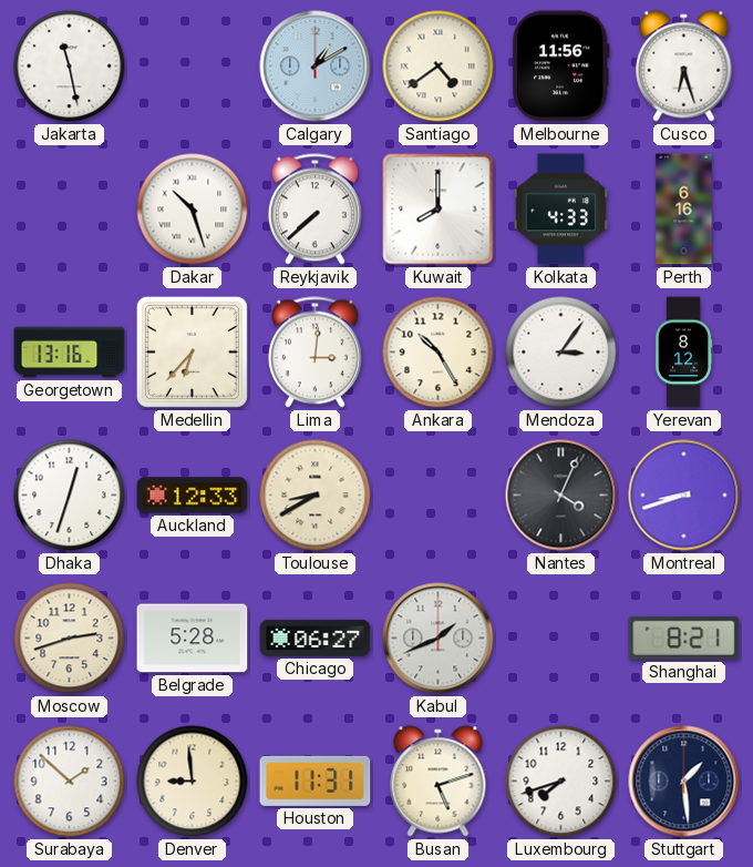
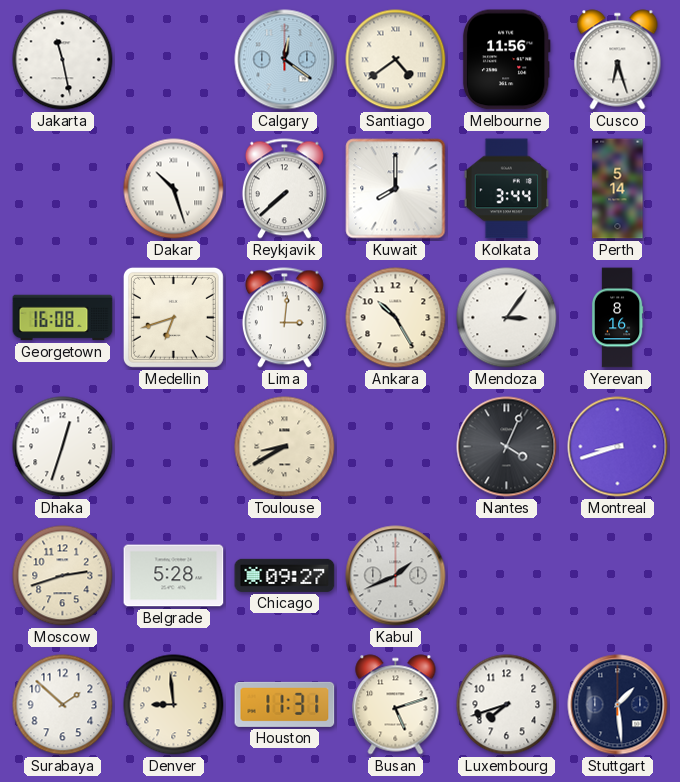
Calgary: 1:10 -> 12:21
Kolkata: 4:33 -> 3:44
Perth: 6:16 -> 5:14
Georgetown: 13:16 -> 16:08
Medellin: 6:37 -> 6:42
Yerevan: 8:12 -> 8:16
Auckland: 12:33 -> none
Chicago: 06:27 -> 09:27
Shanghai: 8:21 -> none
